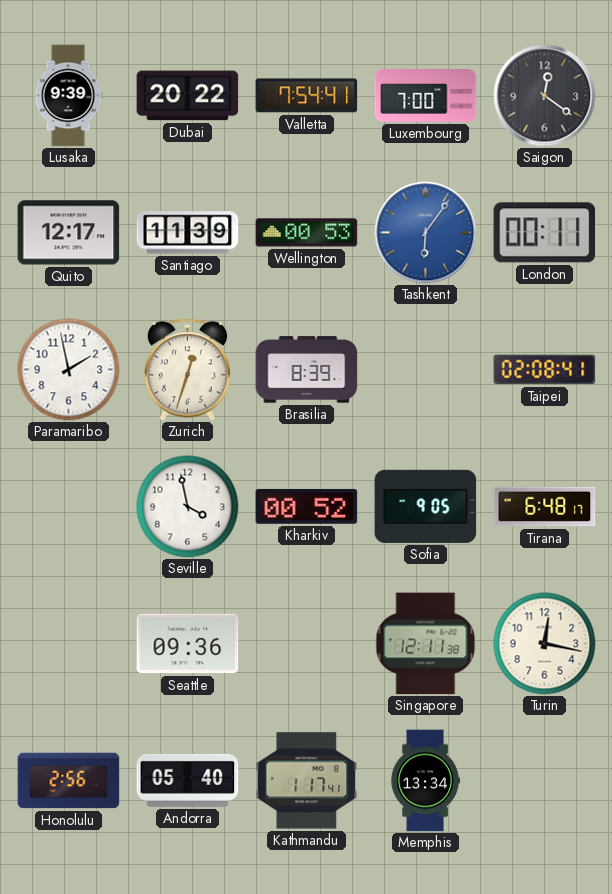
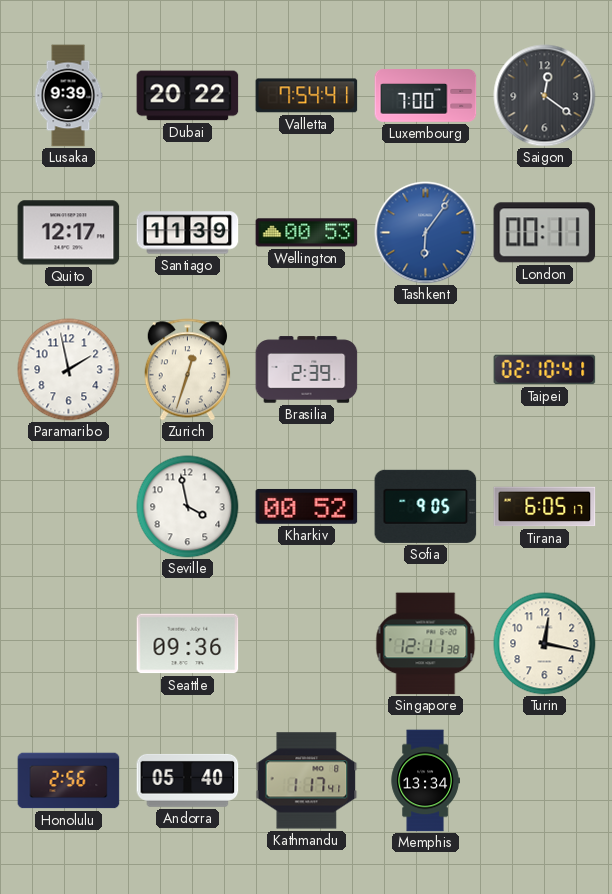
Brasilia: 8:39 -> 2:39
Taipei: 02:08 -> 02:10
Tirana: 6:48 -> 6:05
